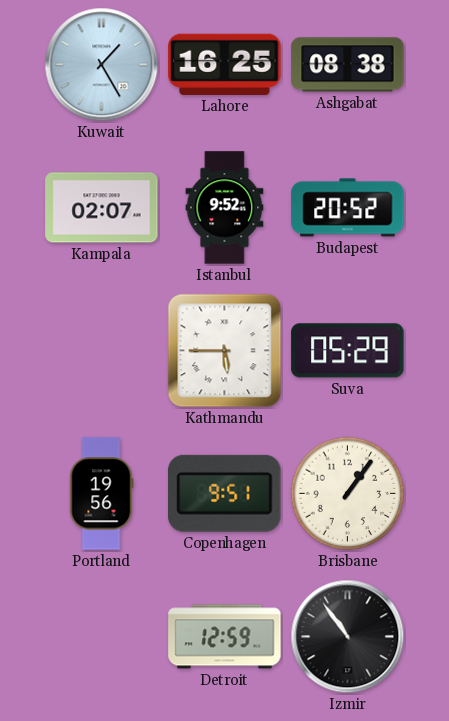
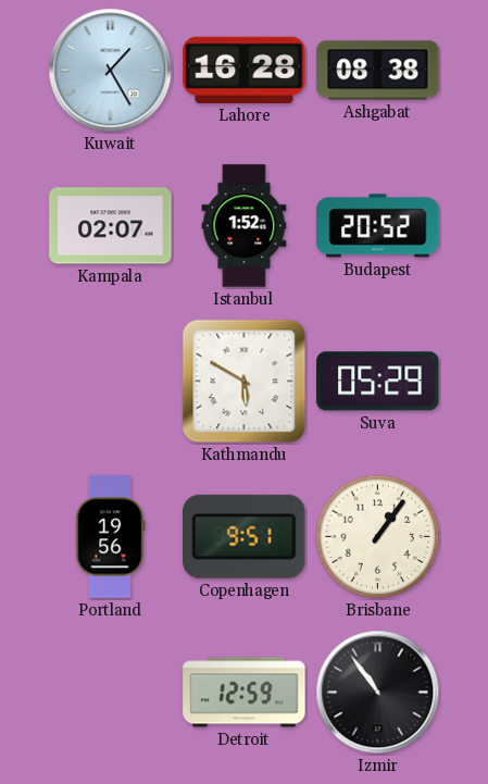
Lahore: 16:25 -> 16:28
Istanbul: 9:52 -> 1:52
Kathmandu: 5:45 -> 5:50
